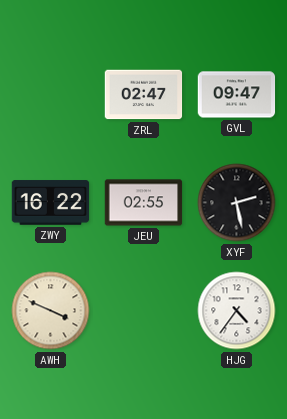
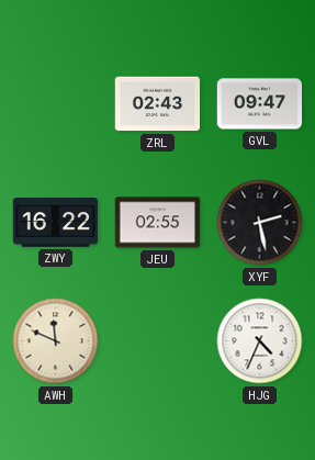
ZRL: 02:47 -> 02:43
AWH: 3:49 -> 11:49
HJG: 4:36 -> 4:34
